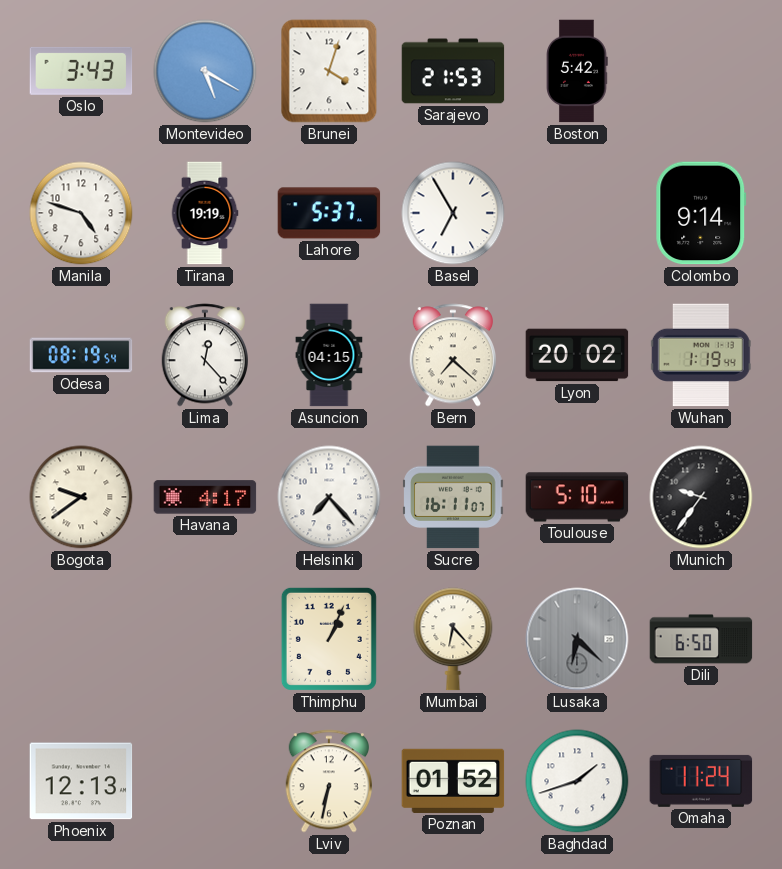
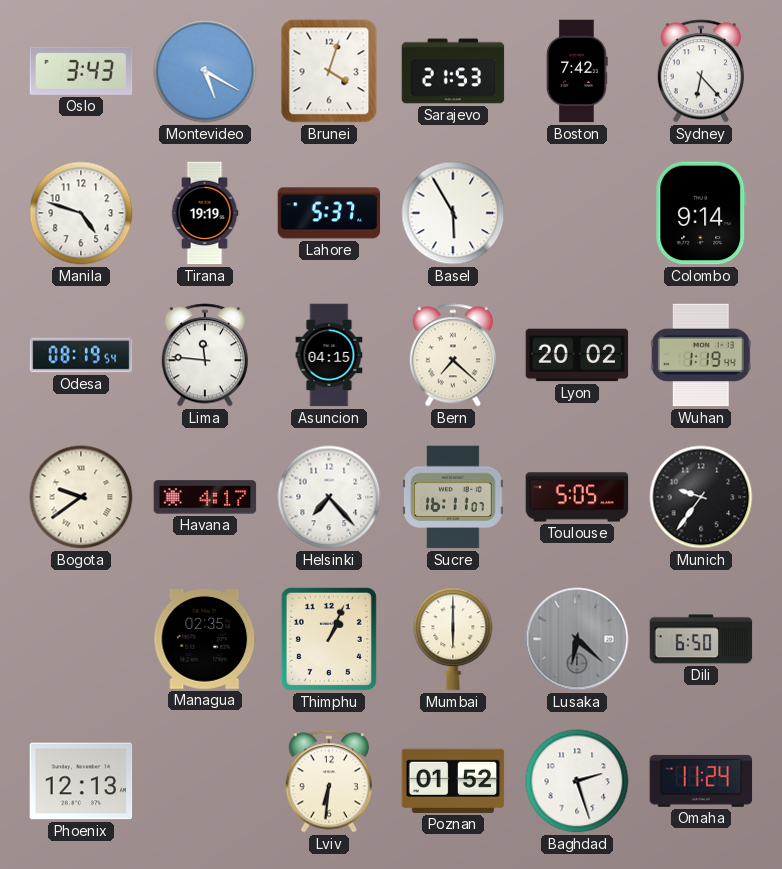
Boston: 5:42 -> 7:42
Sydney: none -> 6:23
Basel: 6:55 -> 5:55
Lima: 12:23 -> 11:46
Toulouse: 5:10 -> 5:05
Managua: none -> 02:35
Mumbai: 6:23 -> 6:00
Lviv: 6:32 -> 6:31
Baghdad: 1:42 -> 2:27
